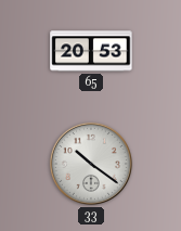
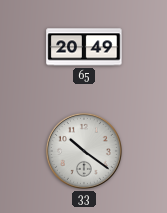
65: 20:53 -> 20:49
